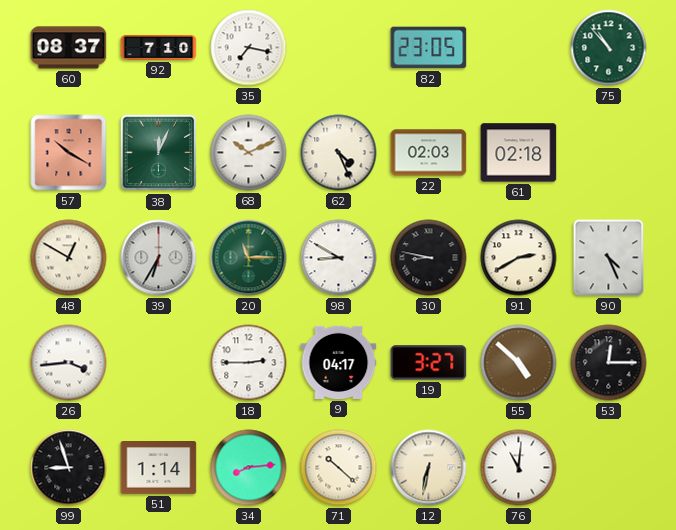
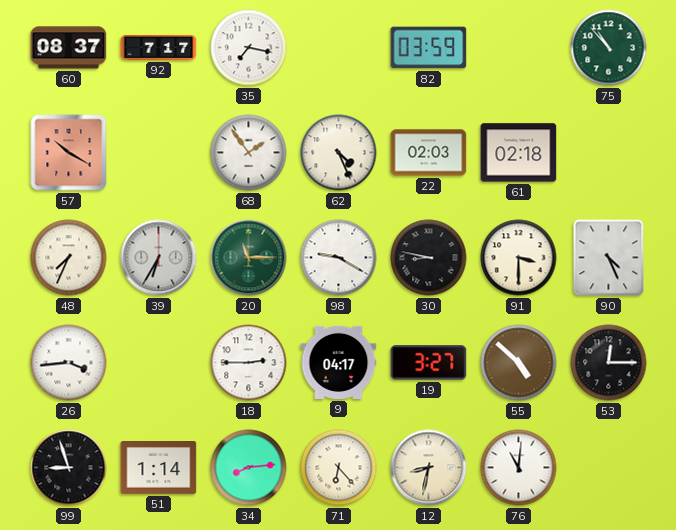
92: 7:10 -> 7:17
82: 23:05 -> 03:59
38: 12:04 -> none
68: 10:11 -> 1:54
48: 12:50 -> 7:34
98: 8:50 -> 9:20
91: 2:40 -> 3:30
71: 10:22 -> 6:23
12: 6:32 -> 8:32
